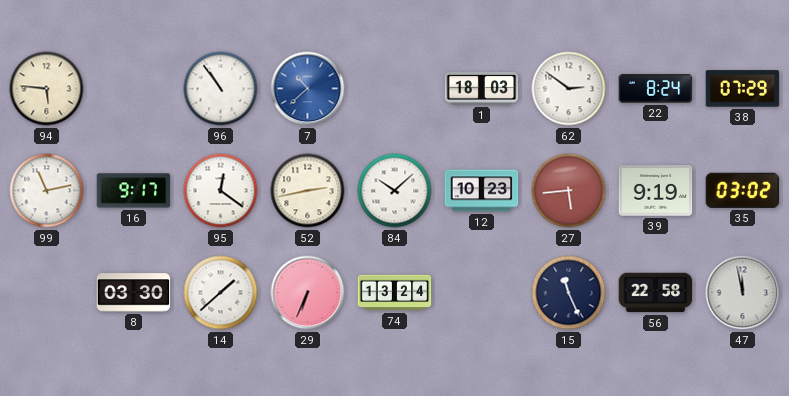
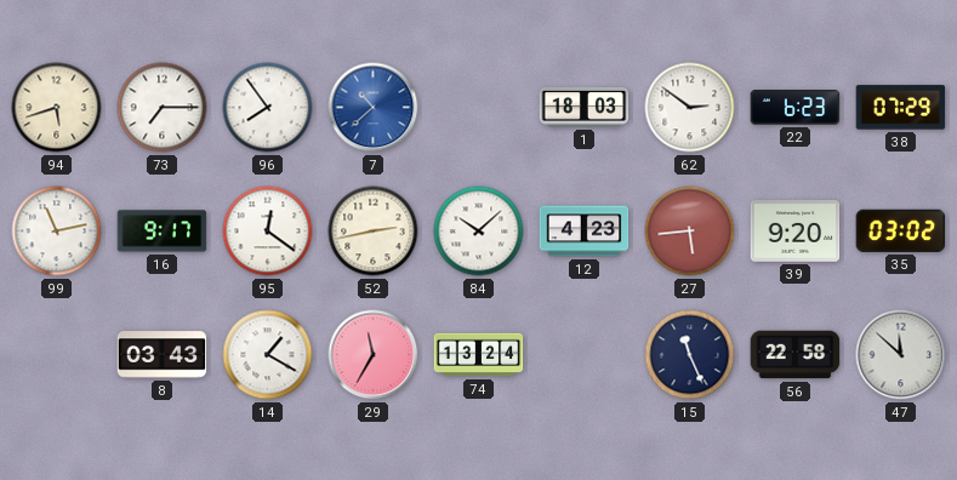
94: 5:46 -> 5:42
73: none -> 7:15
96: 10:54 -> 7:54
22: 8:24 -> 6:23
12: 10:23 -> 4:23
39: 9:19 -> 9:20
8: 03:30 -> 03:43
14: 1:38 -> 1:20
29: 6:34 -> 11:35
47: 11:58 -> 11:52
